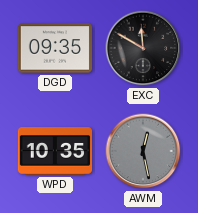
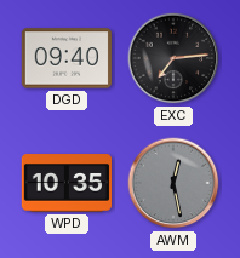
DGD: 09:35 -> 09:40
EXC: 11:50 -> 7:14
